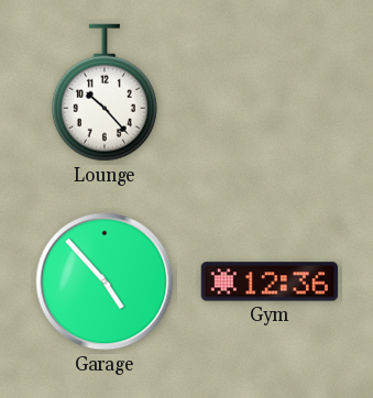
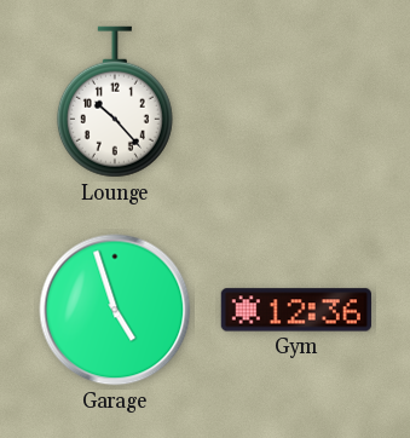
Garage: 4:53 -> 4:57
